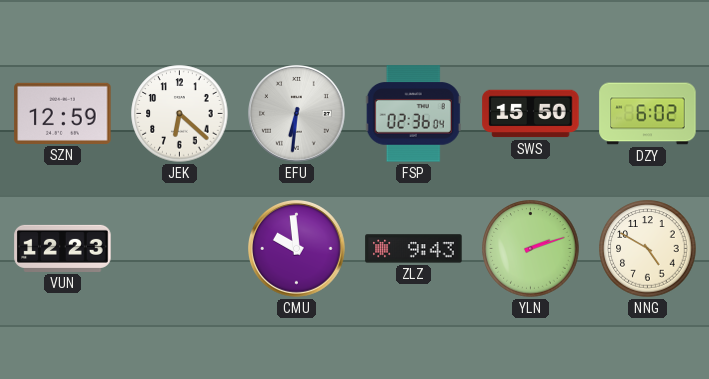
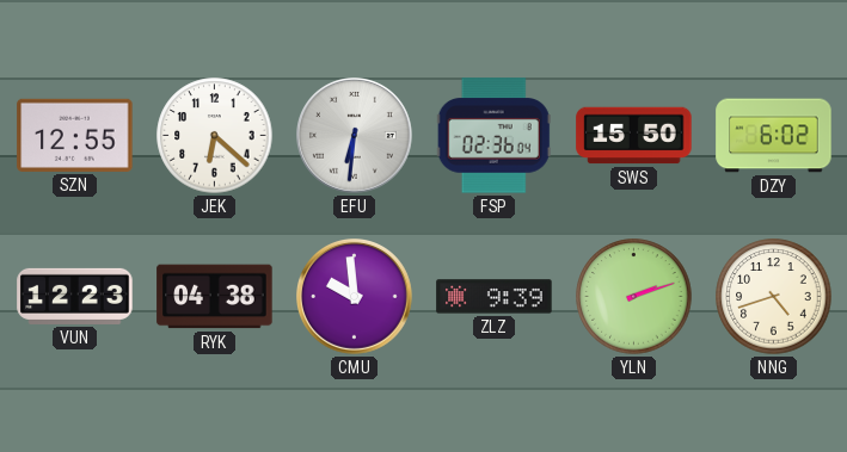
SZN: 12:59 -> 12:55
RYK: none -> 04:38
ZLZ: 9:43 -> 9:39
NNG: 4:50 -> 4:42
